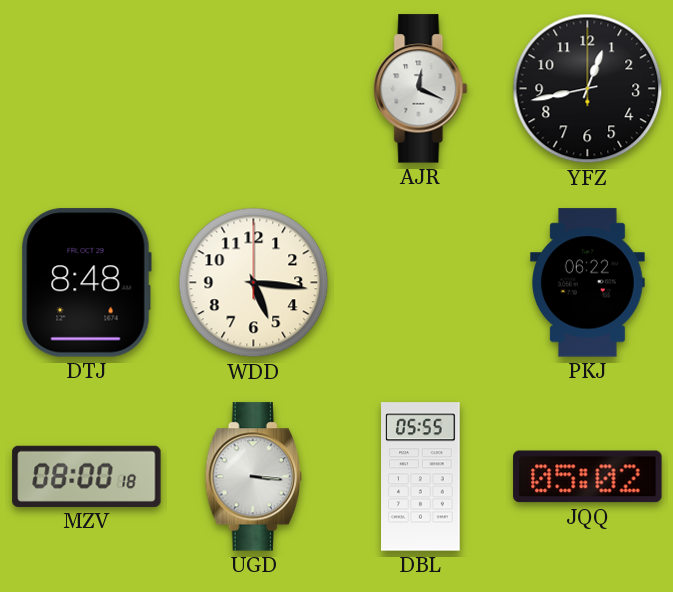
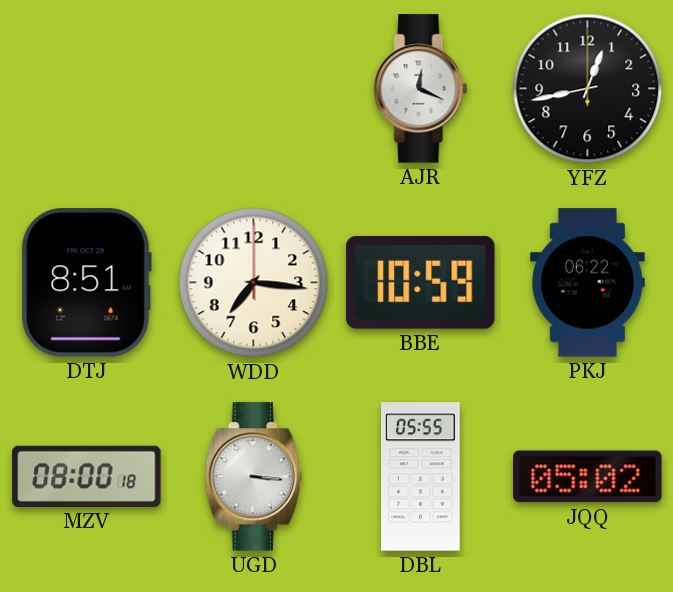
DTJ: 8:48 -> 8:51
WDD: 5:16 -> 7:16
BBE: none -> 10:59
